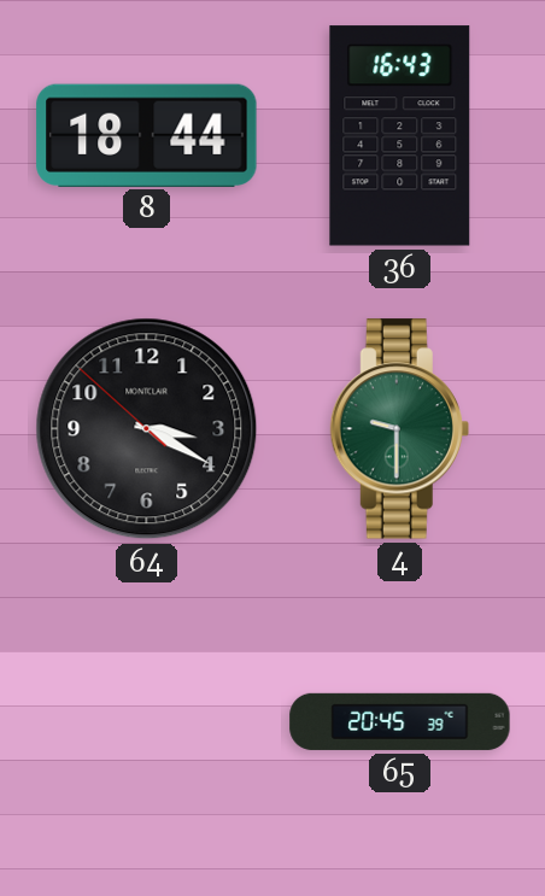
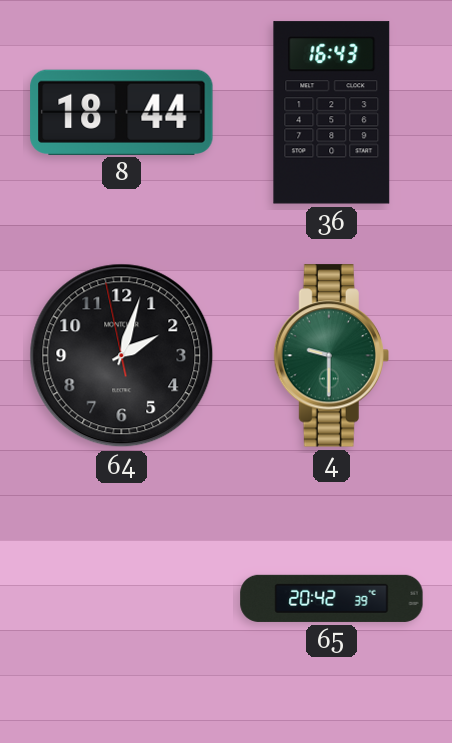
64: 3:19 -> 2:02
65: 20:45 -> 20:42
